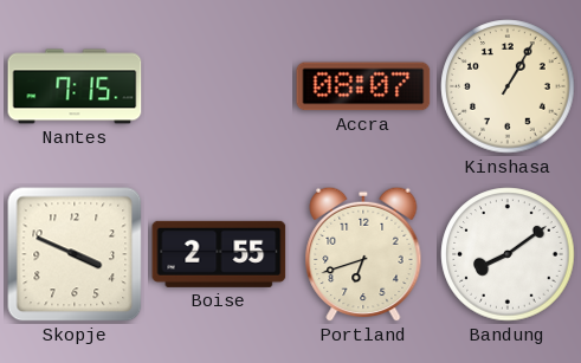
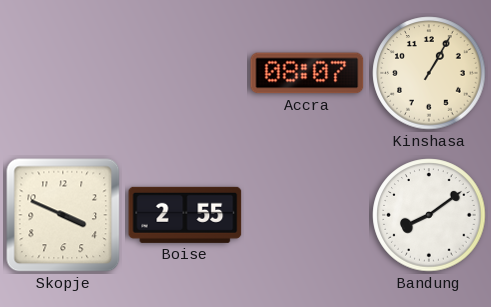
Nantes: 7:15 -> none
Portland: 6:42 -> none
